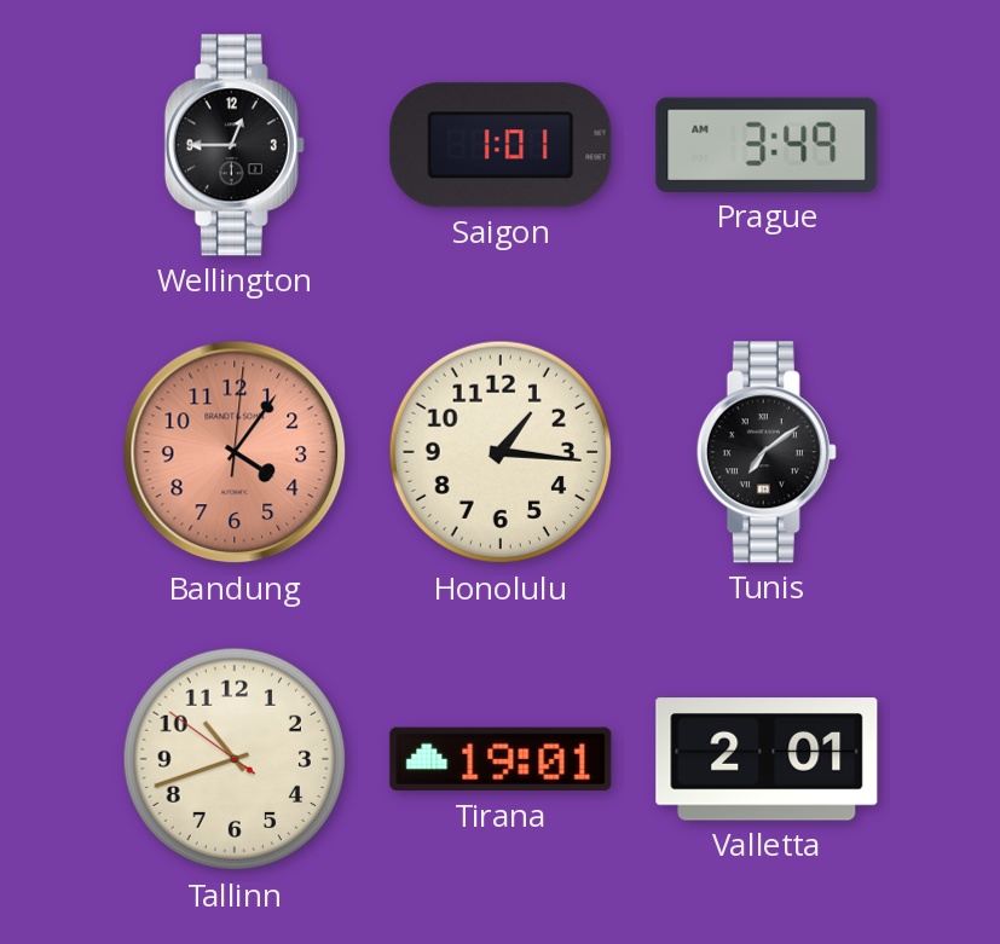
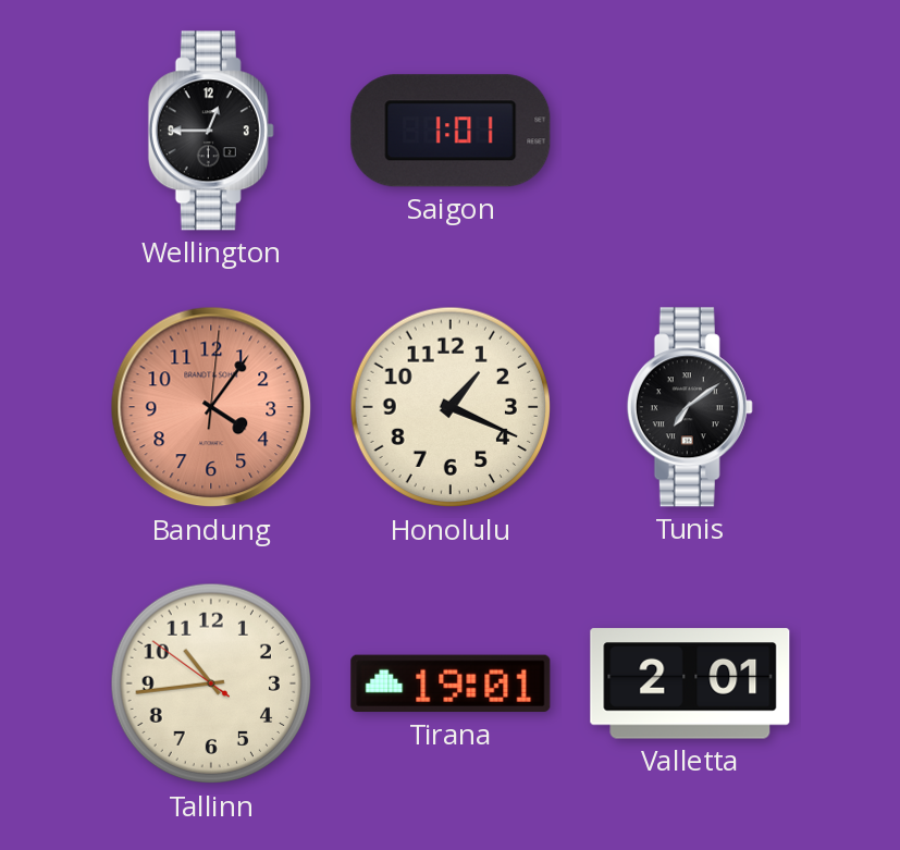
Prague: 3:49 -> none
Honolulu: 1:16 -> 1:19
Tallinn: 10:41 -> 10:43
